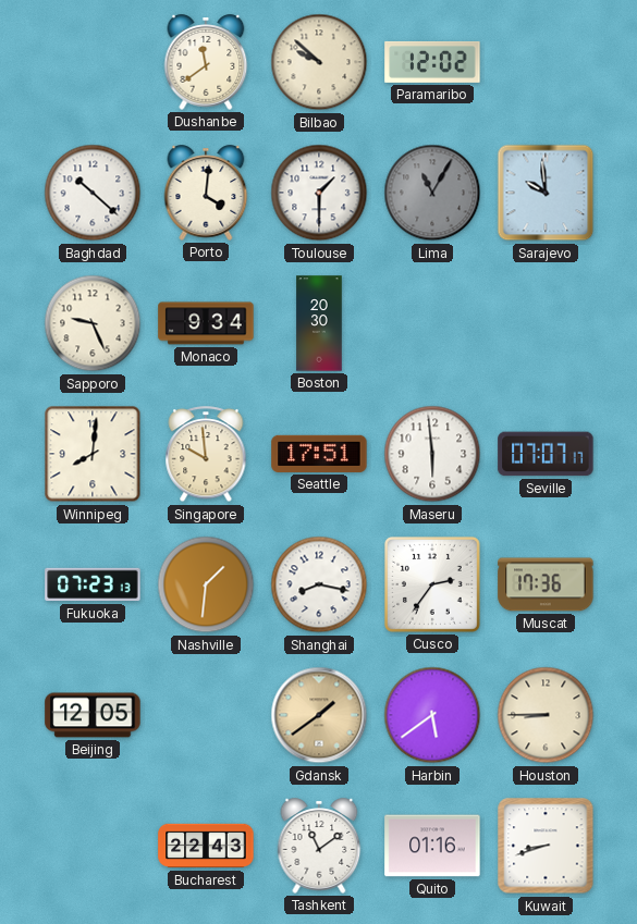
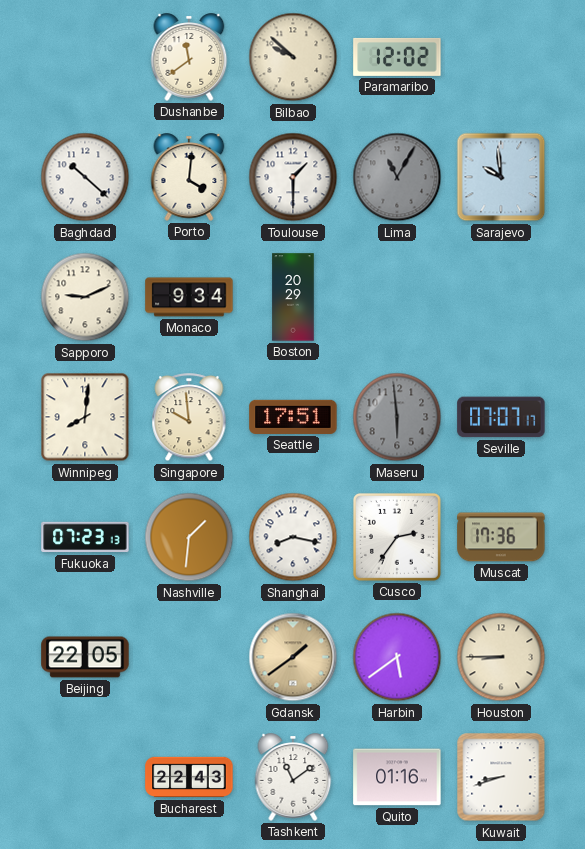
Sapporo: 9:26 -> 9:11
Boston: 20:30 -> 20:29
Maseru dial: white -> grey
Beijing: 12:05 -> 22:05
